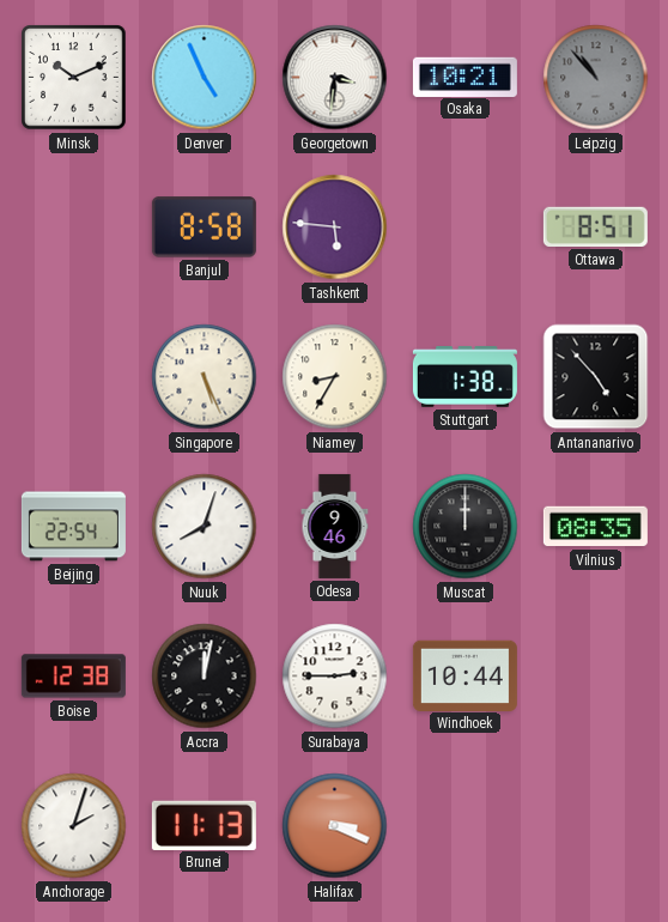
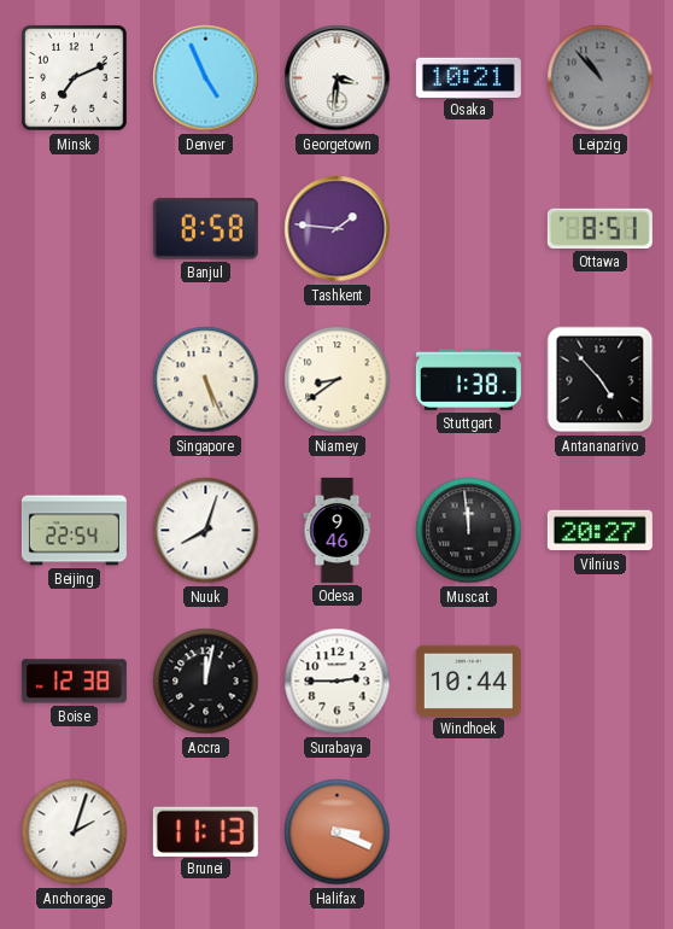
Minsk: 10:11 -> 7:11
Tashkent: 5:46 -> 1:46
Niamey: 8:35 -> 8:39
Muscat: 12:00 -> 11:59
Vilnius: 08:35 -> 20:27
